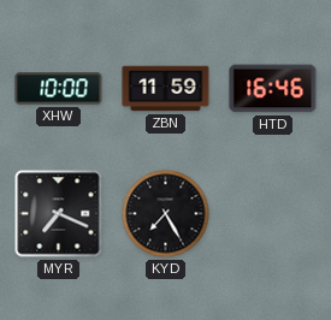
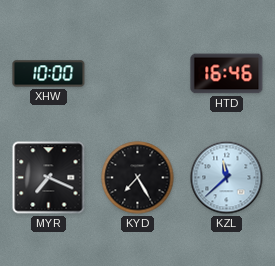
ZBN: 11:59 -> none
KZL: none -> 11:38
